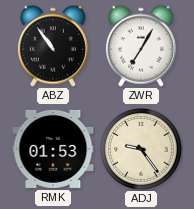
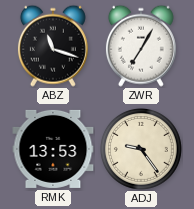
ABZ: 10:54 -> 11:18
RMK: 01:53 -> 13:53
